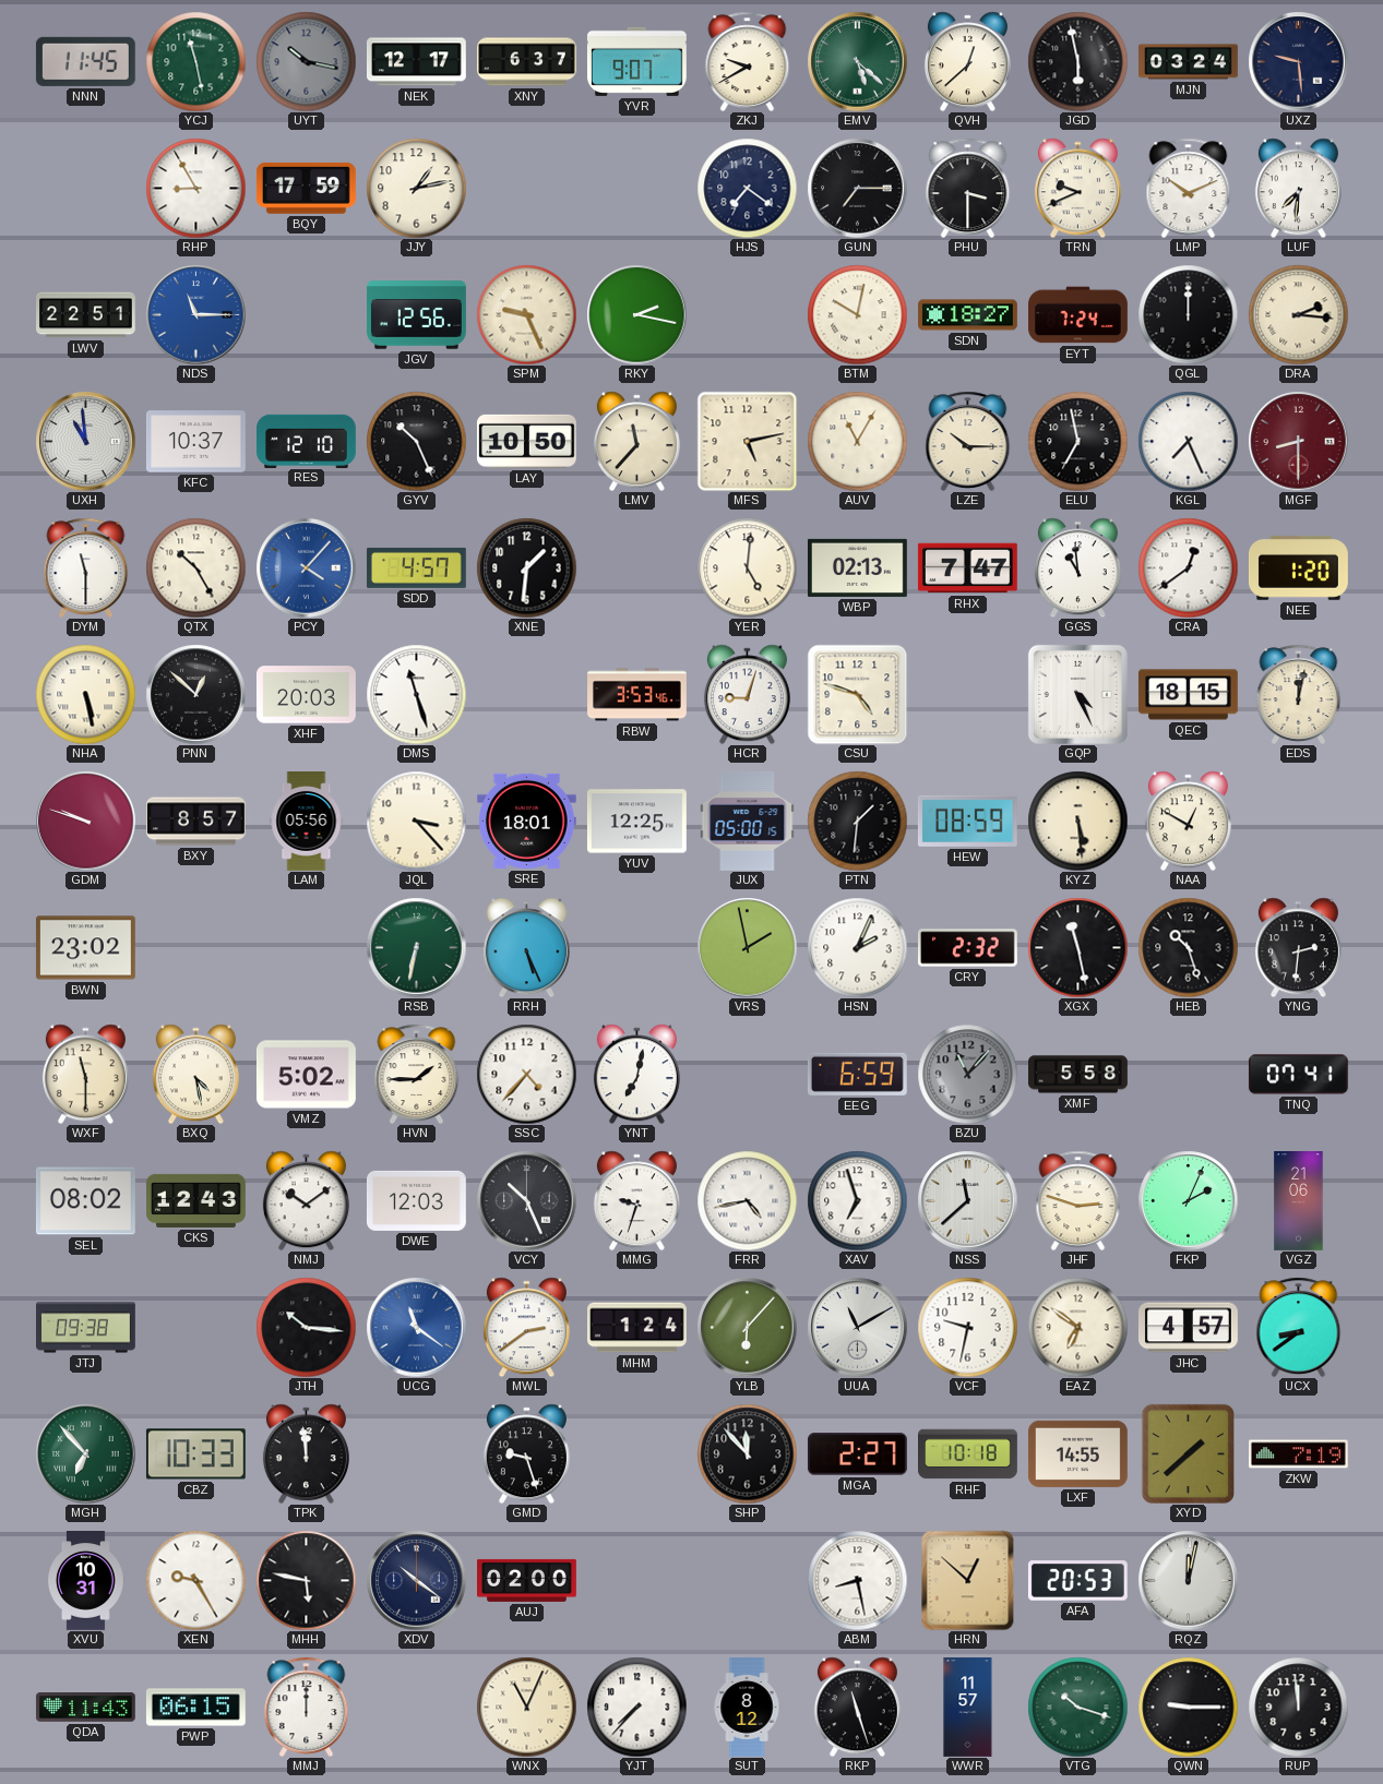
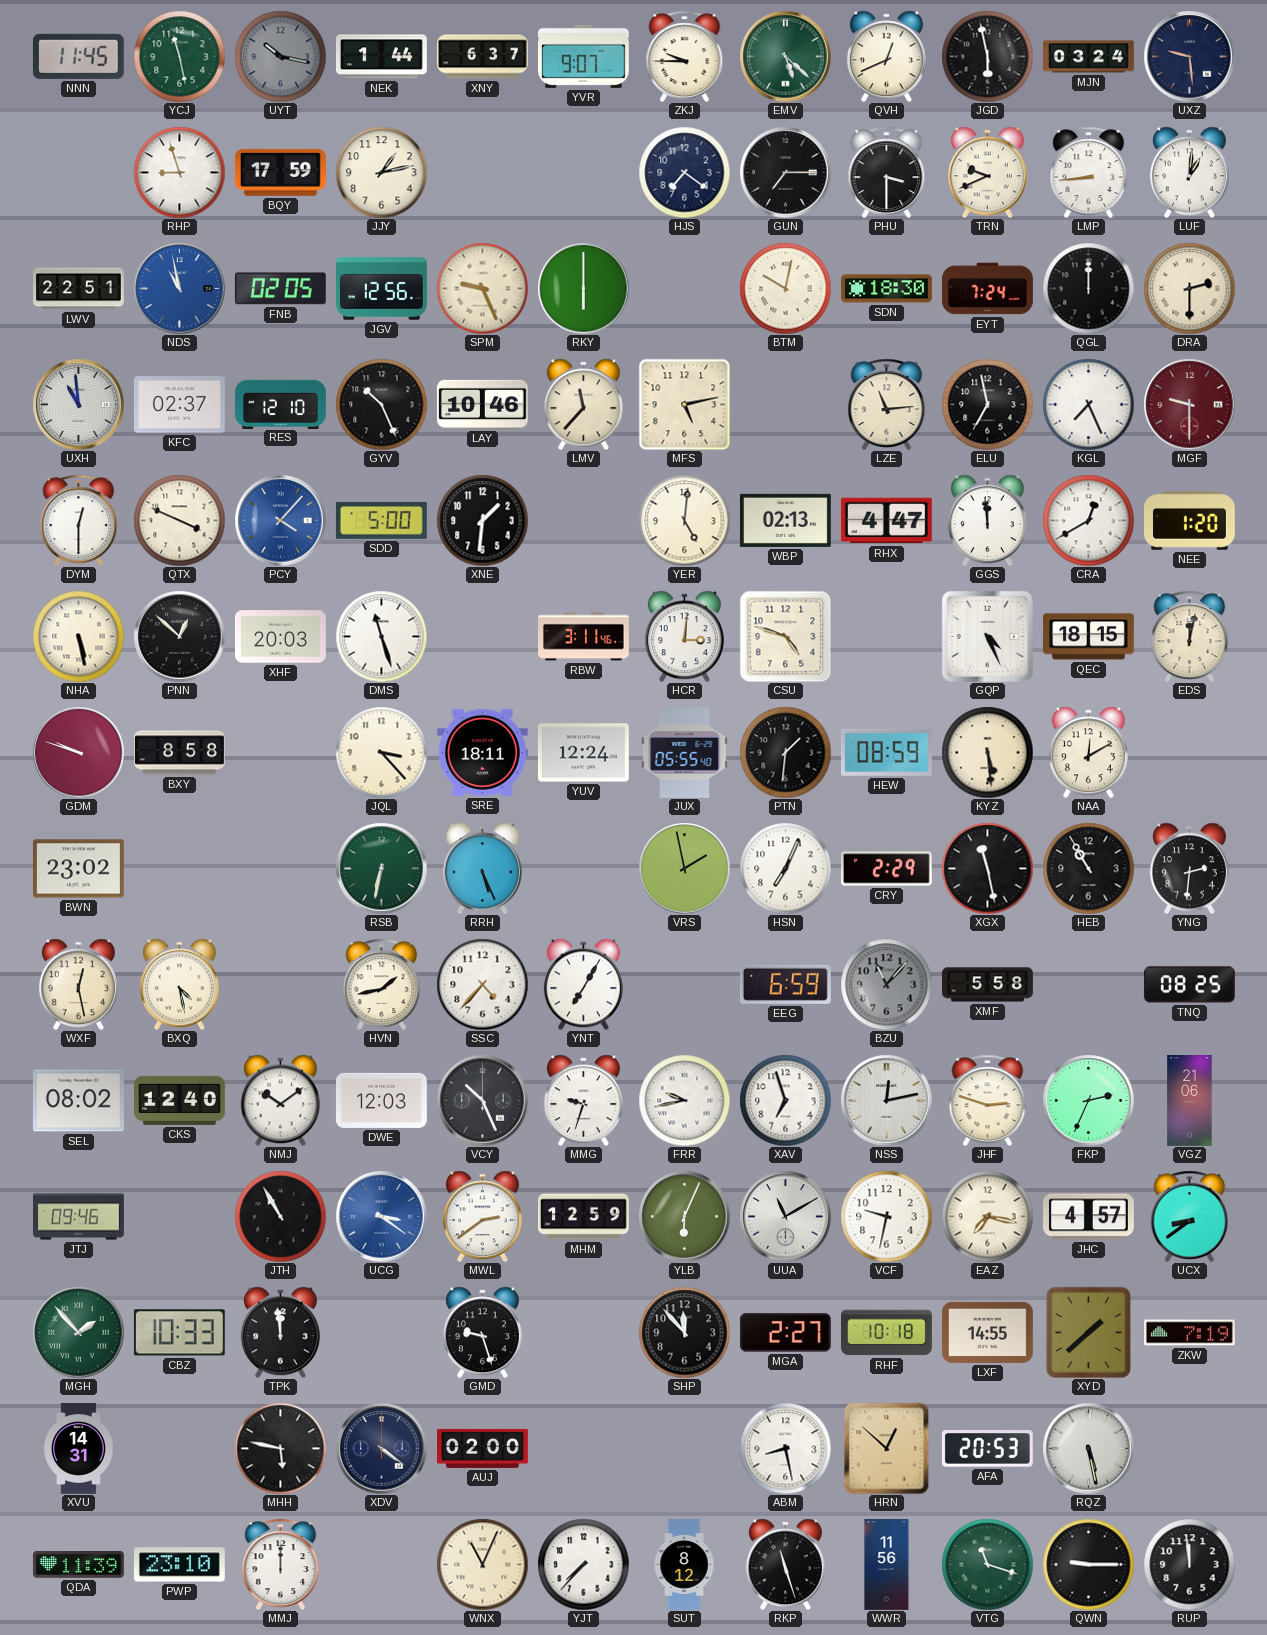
NEK: 12:17 -> 1:44
ZKJ: 9:40 -> 9:45
QVH: 12:38 -> 12:41
RHP: 8:55 -> 8:57
LMP: 10:11 -> 8:44
LUF: 7:31 -> 1:01
NDS: 11:15 -> 10:58
FNB: none -> 02:05
RKY: 2:17 -> 6:00
SDN: 18:27 -> 18:30
DRA: 2:16 -> 2:30
KFC: 10:37 -> 02:37
LAY: 10:50 -> 10:46
AUV: 11:05 -> none
LZE: 10:15 -> 11:14
MGF: 8:30 -> 9:30
DYM: 11:30 -> 12:30
QTX: 10:25 -> 3:49
SDD: 4:57 -> 5:00
RHX: 7:47 -> 4:47
GGS: 10:59 -> 11:59
CRA: 12:39 -> 12:40
RBW: 3:53 -> 3:11
HCR: 9:03 -> 3:01
BXY: 8:57 -> 8:58
LAM: 05:56 -> none
SRE: 18:01 -> 18:11
YUV: 12:25 -> 12:24
JUX: 05:00 -> 05:55
NAA: 12:50 -> 12:10
HSN: 2:04 -> 7:04
CRY: 2:32 -> 2:29
HEB: 10:27 -> 10:55
WXF: 11:30 -> 12:28
VMZ: 5:02 -> none
HVN: 1:45 -> 1:43
YNT: 7:02 -> 7:05
TNQ: 07:41 -> 08:25
CKS: 12:43 -> 12:40
FRR: 4:43 -> 9:43
NSS: 11:38 -> 12:13
FKP: 2:04 -> 2:34
JTJ: 09:38 -> 09:46
JTH: 10:16 -> 10:55
UCG: 11:21 -> 3:21
MHM: 1:24 -> 12:59
YLB: 6:07 -> 6:04
EAZ: 6:51 -> 7:17
MGH: 6:53 -> 1:53
XVU: 10:31 -> 14:31
XEN: 9:25 -> none
XDV: 10:21 -> 4:21
RQZ: 12:02 -> 5:28
QDA: 11:43 -> 11:39
PWP: 06:15 -> 23:10
WWR: 11:57 -> 11:56
VTG: 10:18 -> 11:18
